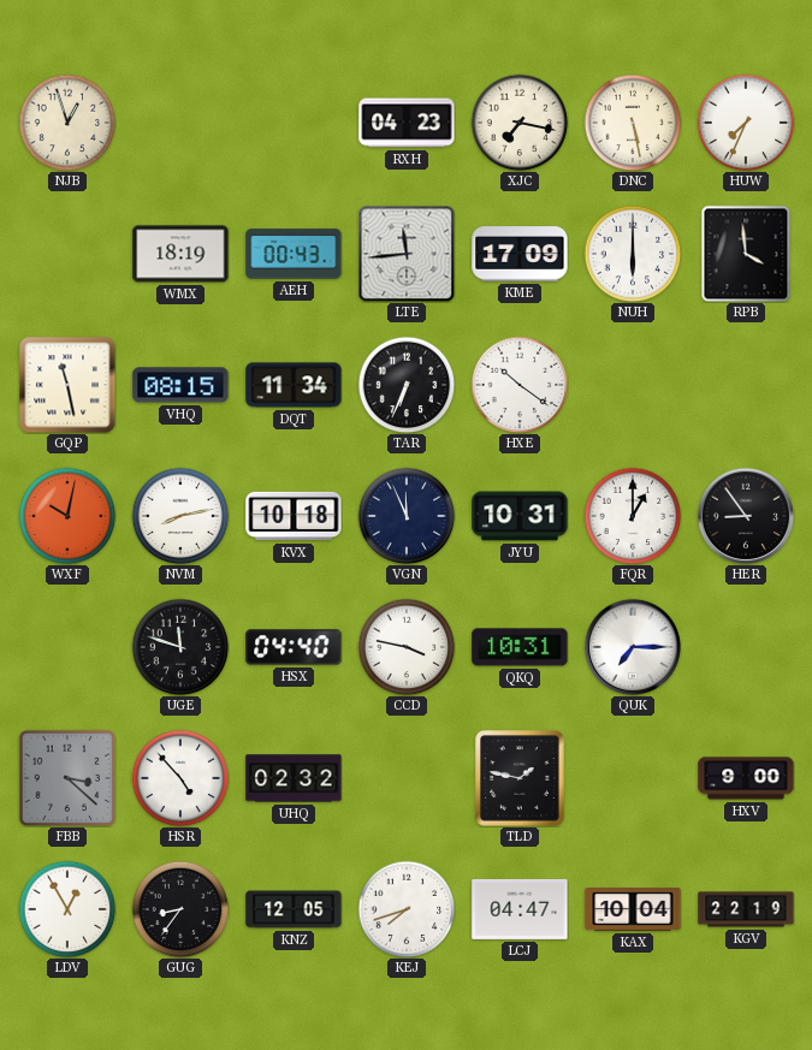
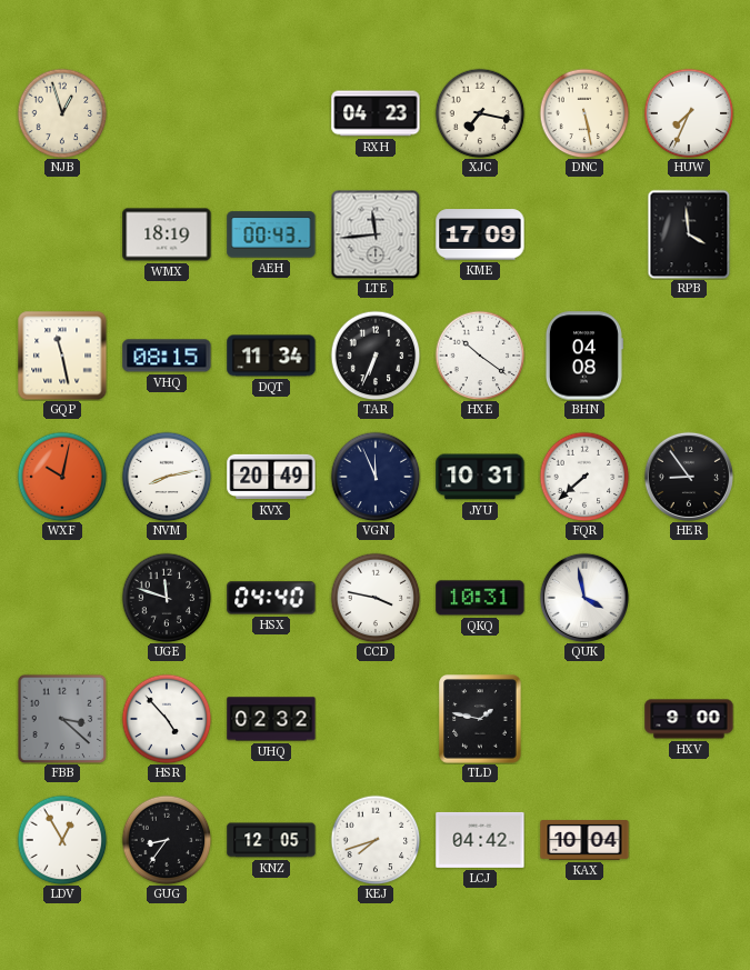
NUH: 6:00 -> none
BHN: none -> 04:08
KVX: 10:18 -> 20:49
FQR: 1:00 -> 7:38
QUK: 7:15 -> 3:58
LCJ: 04:47 -> 04:42
KGV: 22:19 -> none
